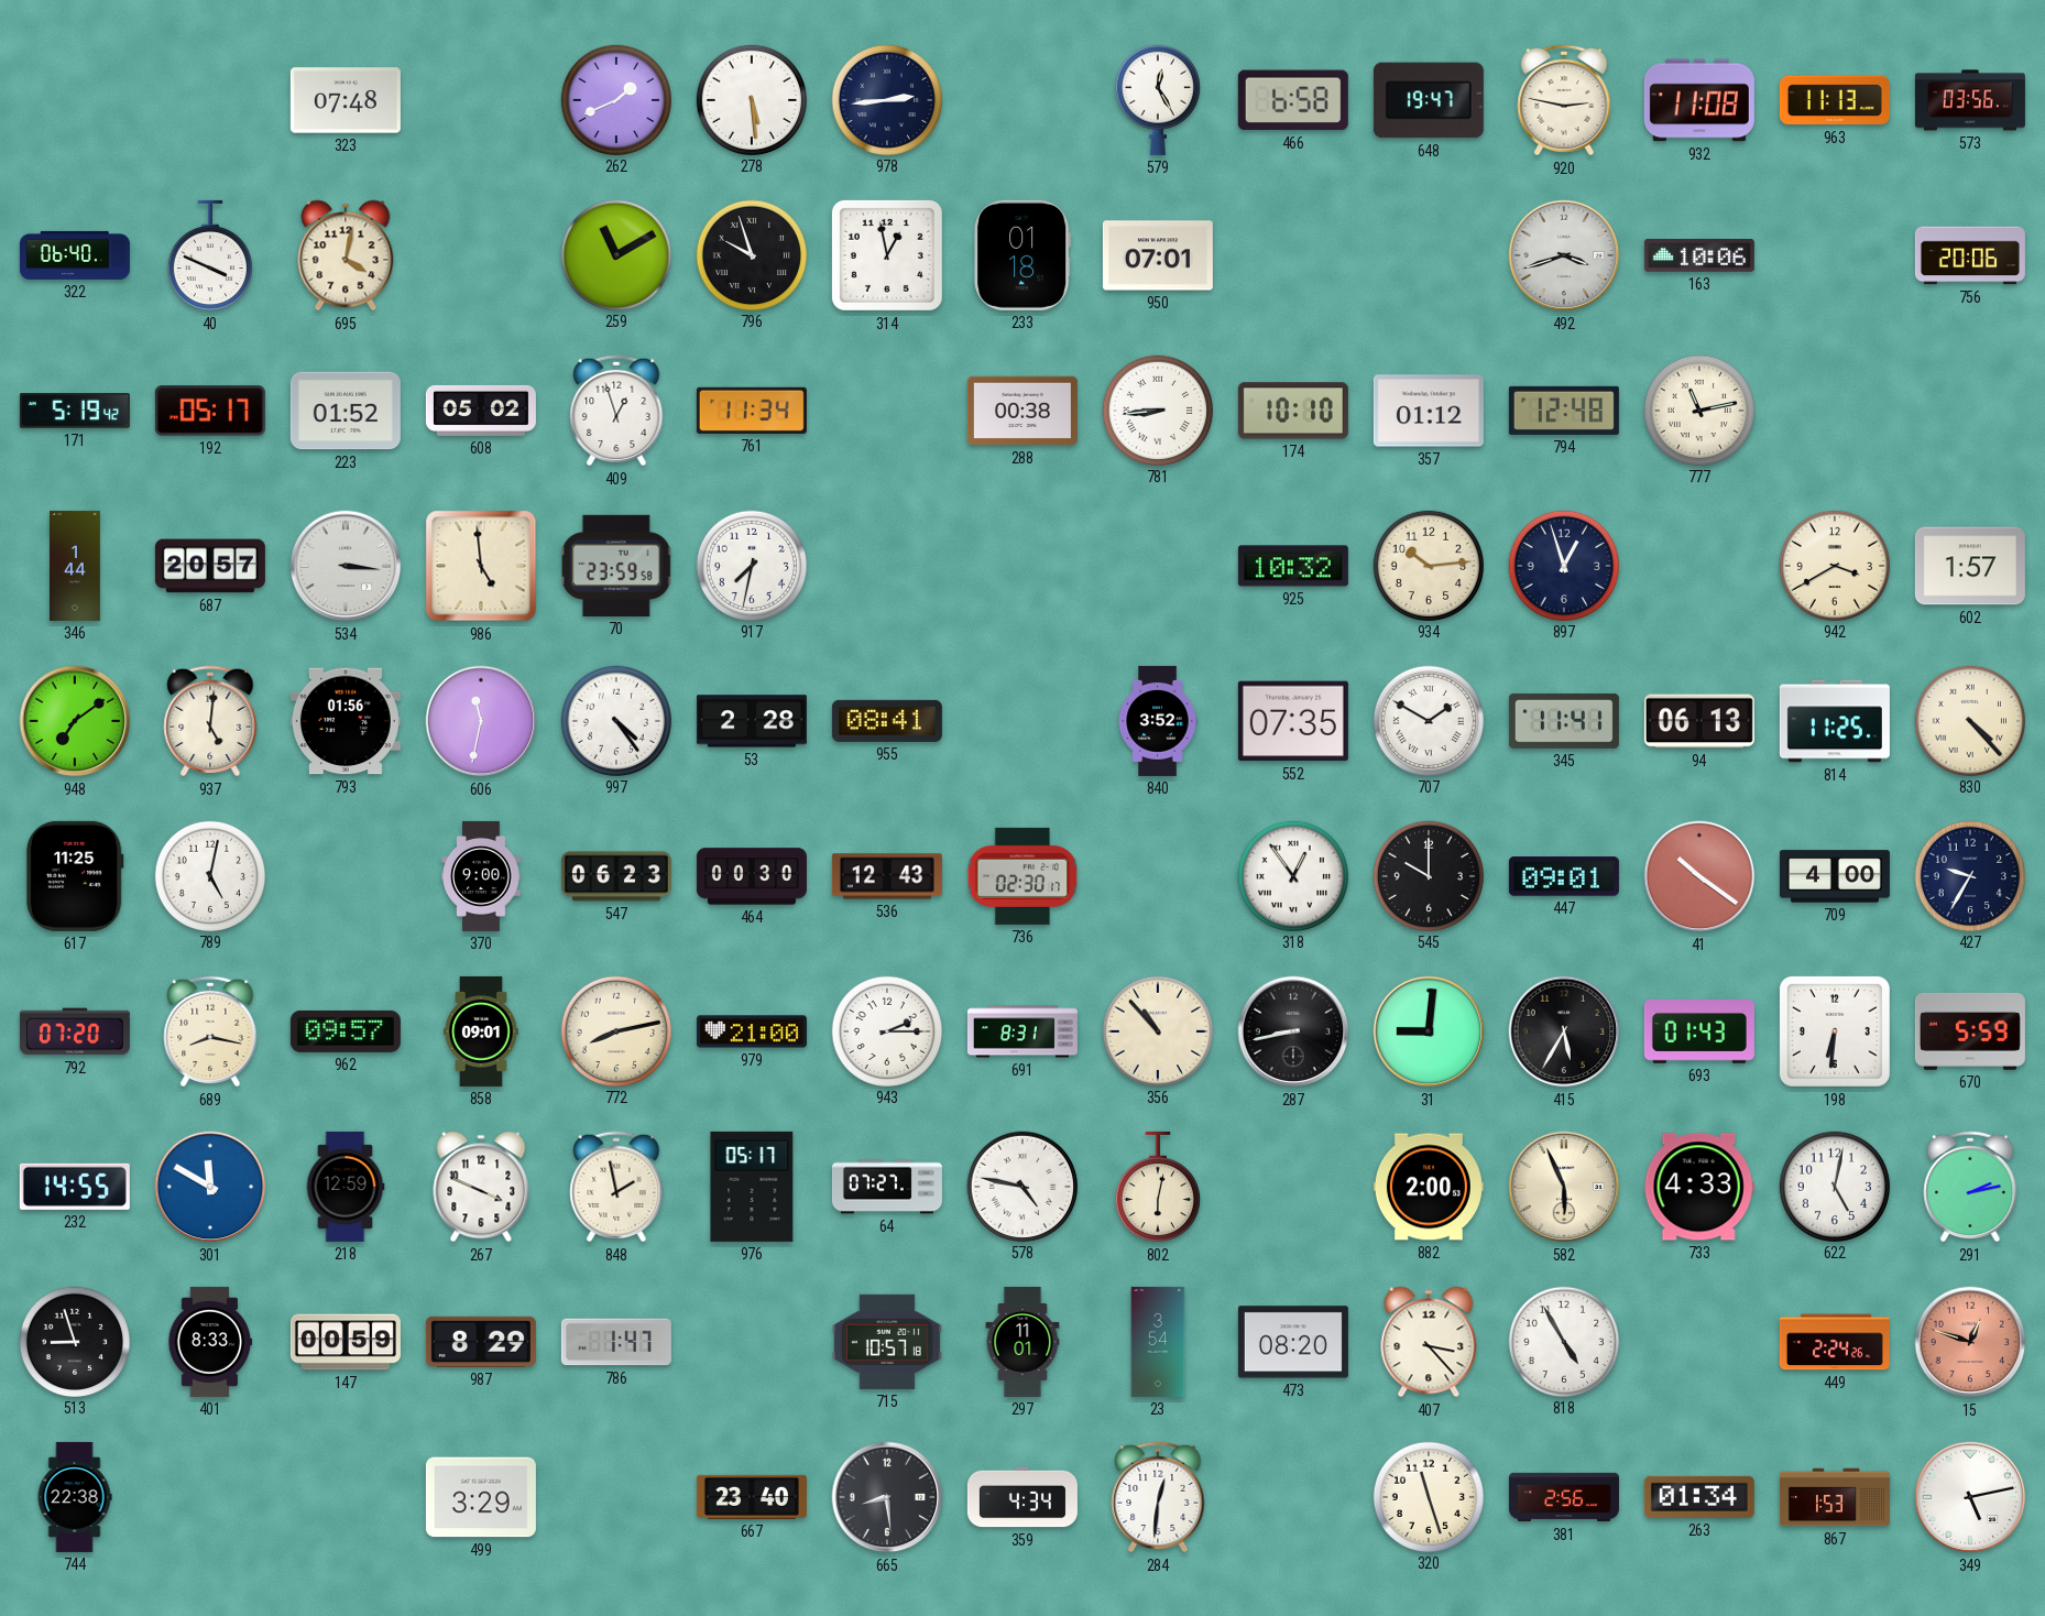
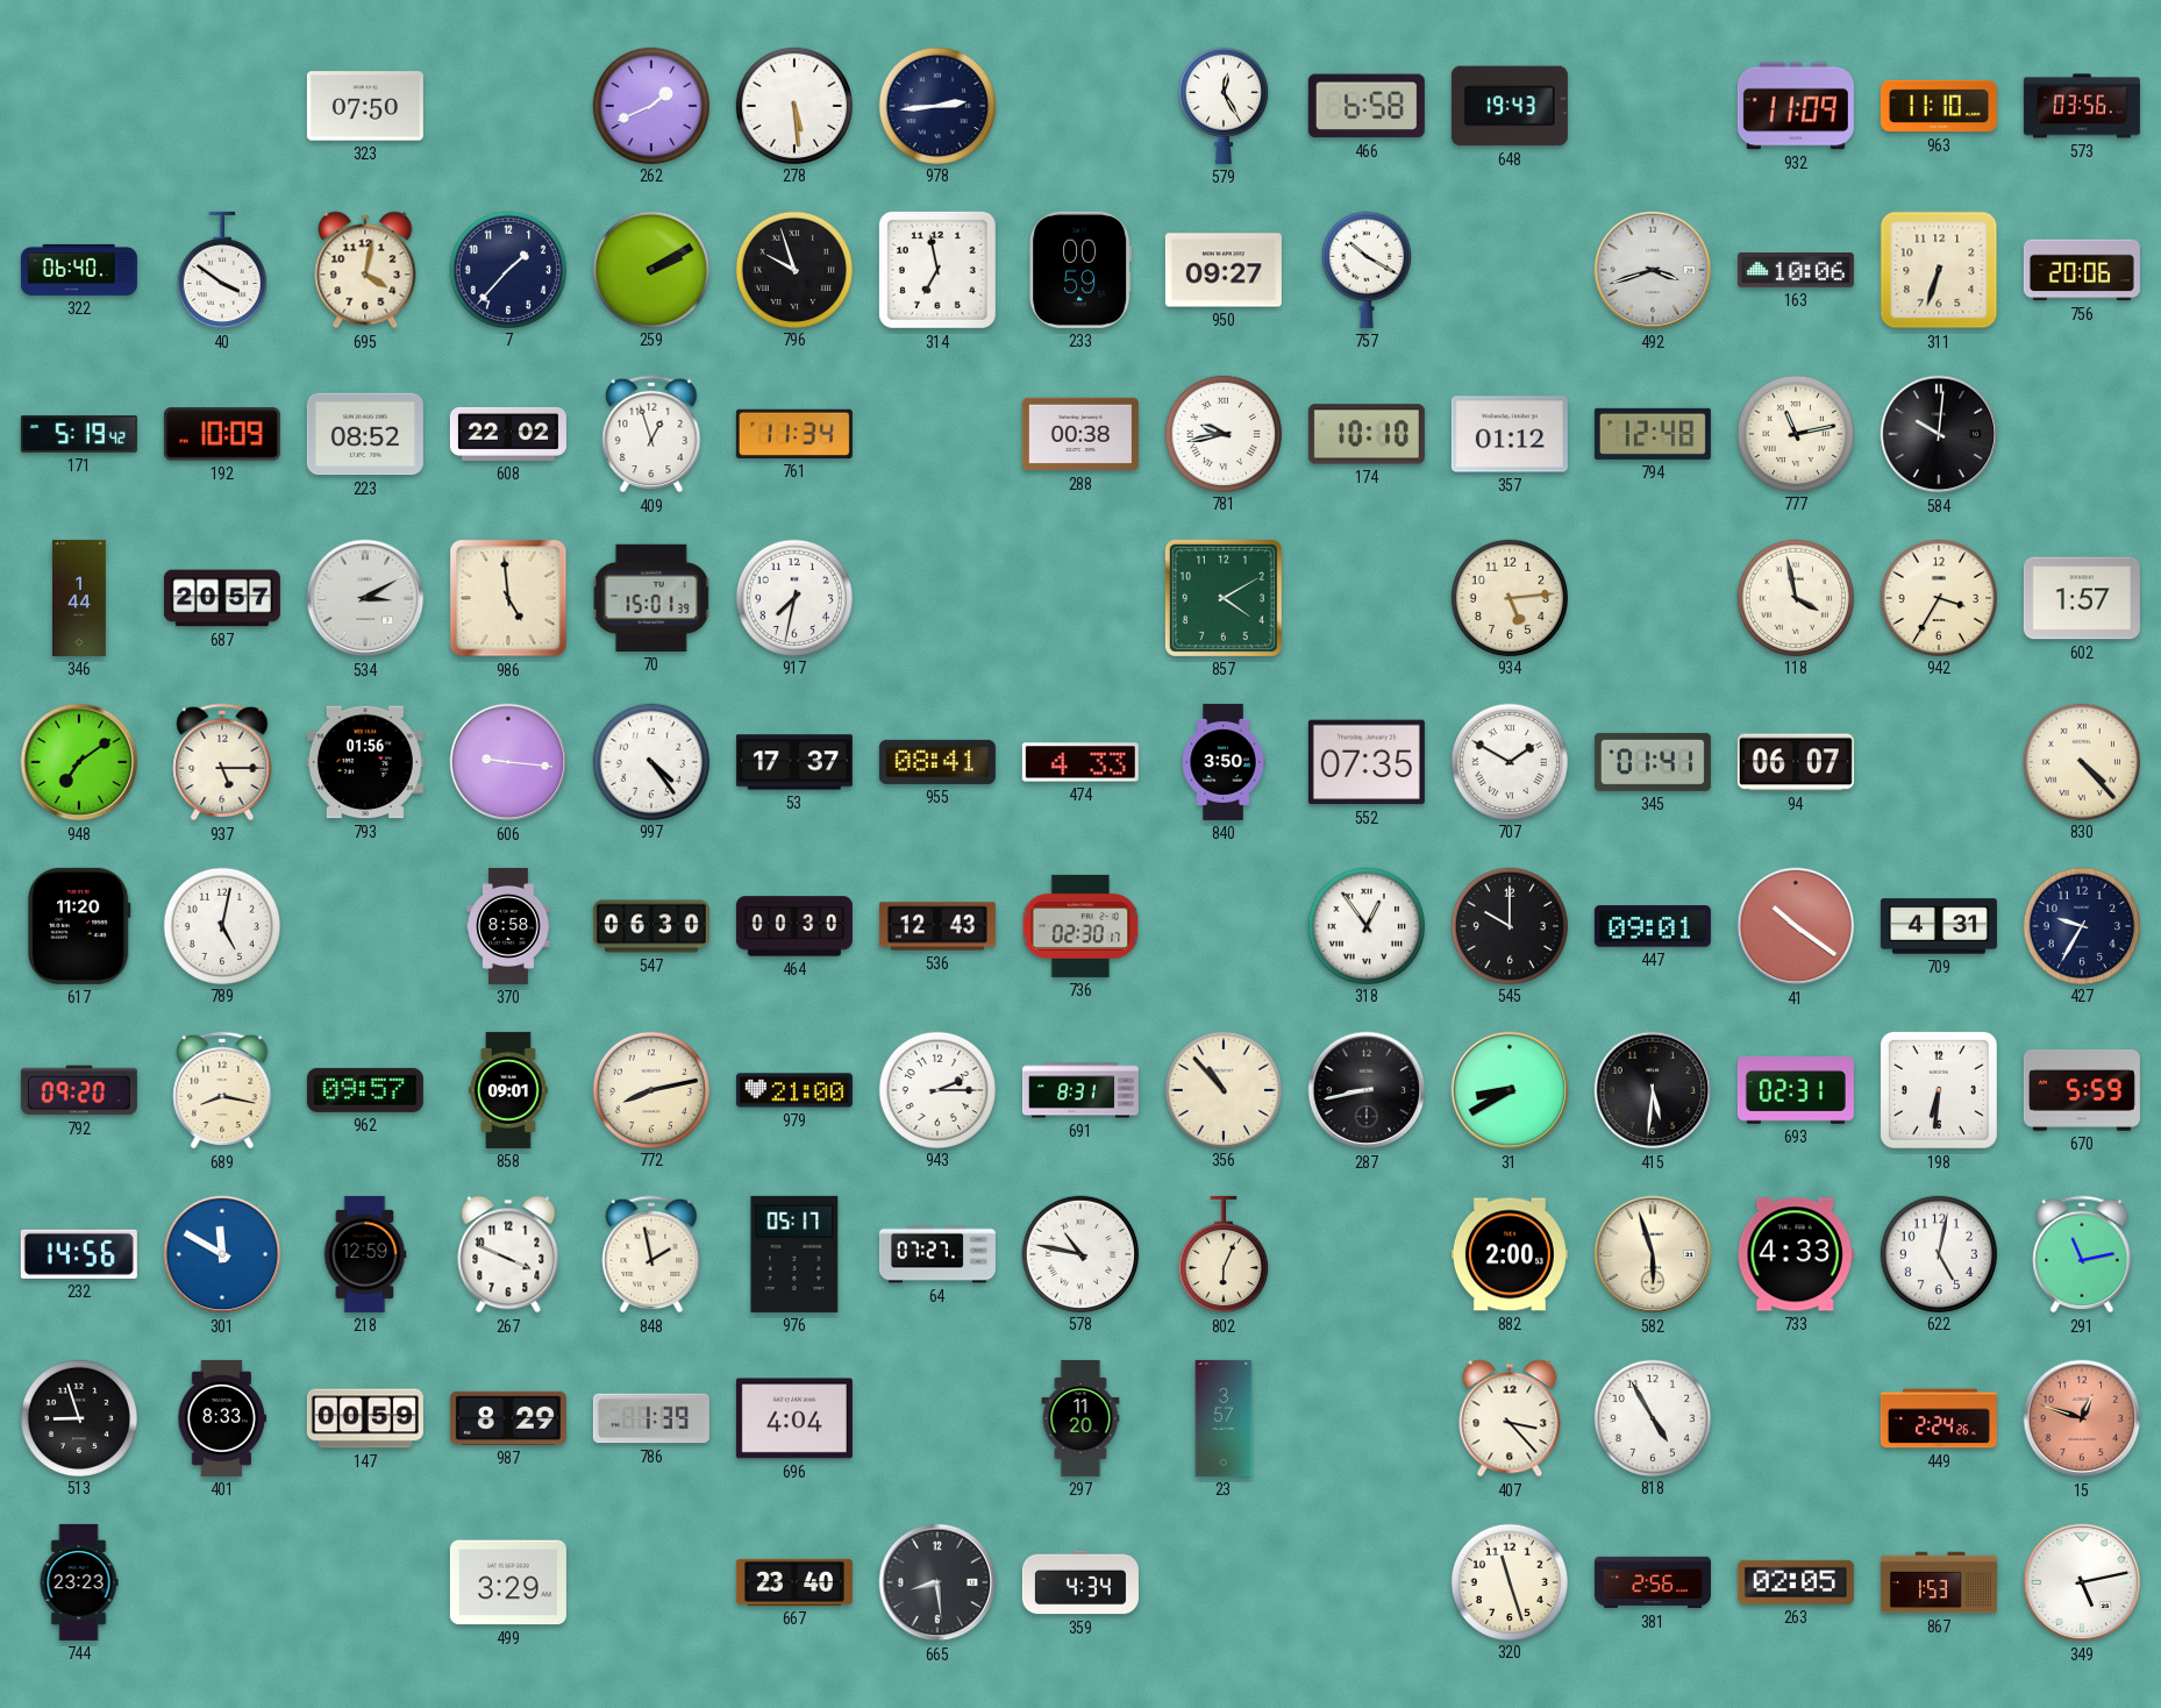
323: 07:48 -> 07:50
648: 19:47 -> 19:43
920: 2:47 -> none
932: 11:08 -> 11:09
963: 11:13 -> 11:10
40: 3:49 -> 3:51
7: none -> 1:37
259: 11:10 -> 2:10
314: 12:58 -> 6:58
233: 01:18 -> 00:59
950: 07:01 -> 09:27
757: none -> 10:20
311: none -> 6:33
192: 05:17 -> 10:09
223: 01:52 -> 08:52
608: 05:02 -> 22:02
781: 8:44 -> 9:43
584: none -> 10:01
534: 3:16 -> 3:10
70: 23:59 -> 15:01
857: none -> 4:10
925: 10:32 -> none
934: 10:14 -> 5:14
897: 12:57 -> none
118: none -> 3:58
942: 3:40 -> 3:35
937: 5:01 -> 5:15
606: 11:32 -> 9:16
53: 2:28 -> 17:37
474: none -> 4:33
840: 3:52 -> 3:50
345: 11:41 -> 01:41
94: 06:13 -> 06:07
814: 11:25 -> none
617: 11:25 -> 11:20
370: 9:00 -> 8:58
547: 06:23 -> 06:30
709: 4:00 -> 4:31
792: 07:20 -> 09:20
31: 9:01 -> 8:40
415: 5:35 -> 5:31
693: 01:43 -> 02:31
232: 14:55 -> 14:56
578: 4:47 -> 10:47
802: 6:02 -> 6:04
582: 5:56 -> 5:57
291: 2:13 -> 11:13
786: 1:47 -> 1:39
696: none -> 4:04
715: 10:57 -> none
297: 11:01 -> 11:20
23: 3:54 -> 3:57
473: 08:20 -> none
744: 22:38 -> 23:23
284: 12:31 -> none
263: 01:34 -> 02:05
